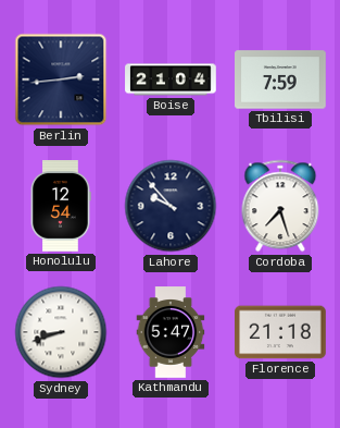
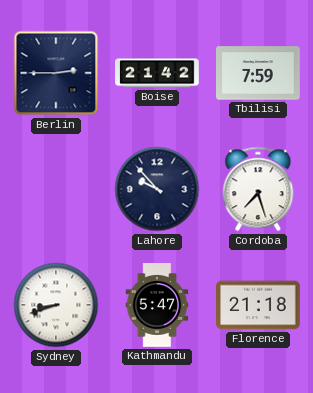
Berlin: 2:44 -> 2:45
Boise: 21:04 -> 21:42
Honolulu: 12:54 -> none
